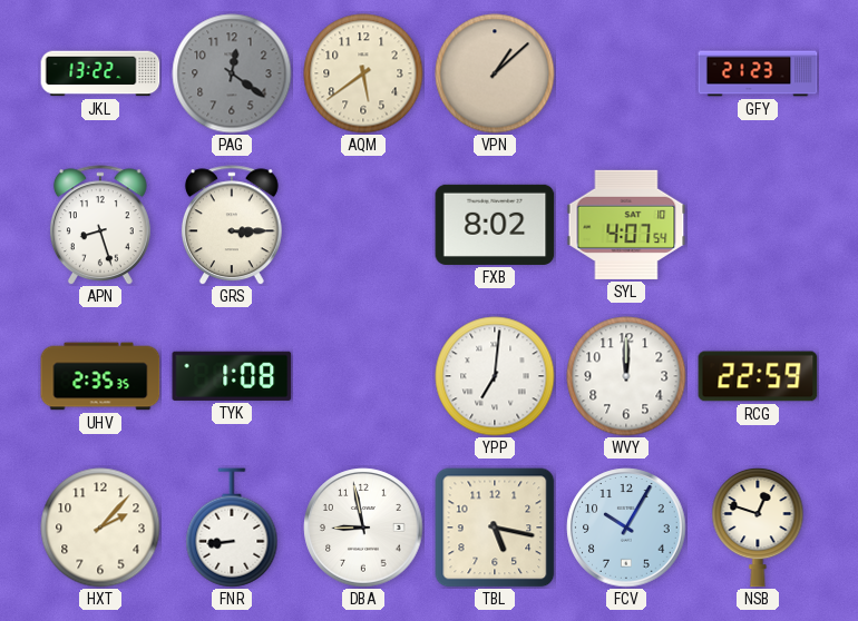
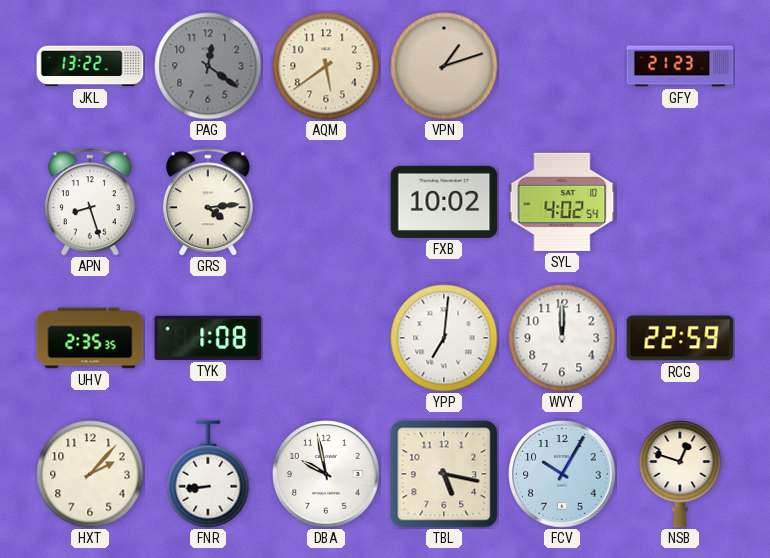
VPN: 1:08 -> 1:12
GRS: 3:15 -> 4:14
FXB: 8:02 -> 10:02
SYL: 4:07 -> 4:02
DBA: 8:58 -> 9:58
